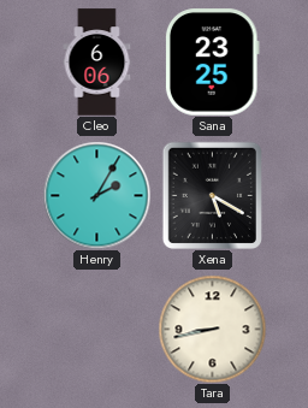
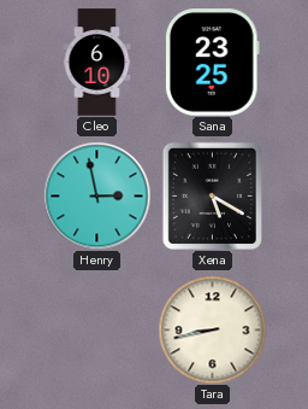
Cleo: 6:06 -> 6:10
Henry: 2:05 -> 2:58
